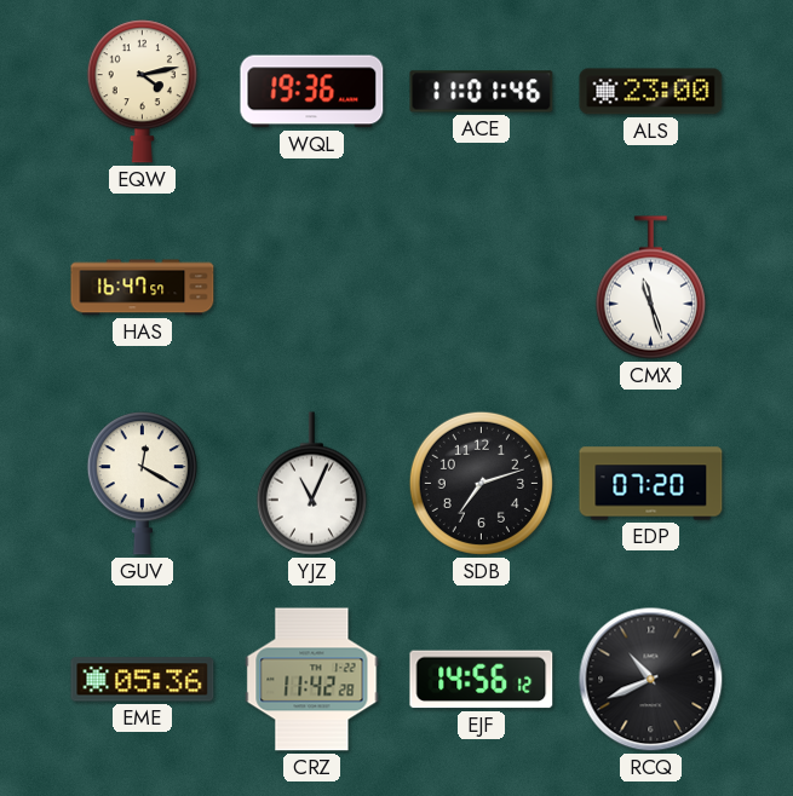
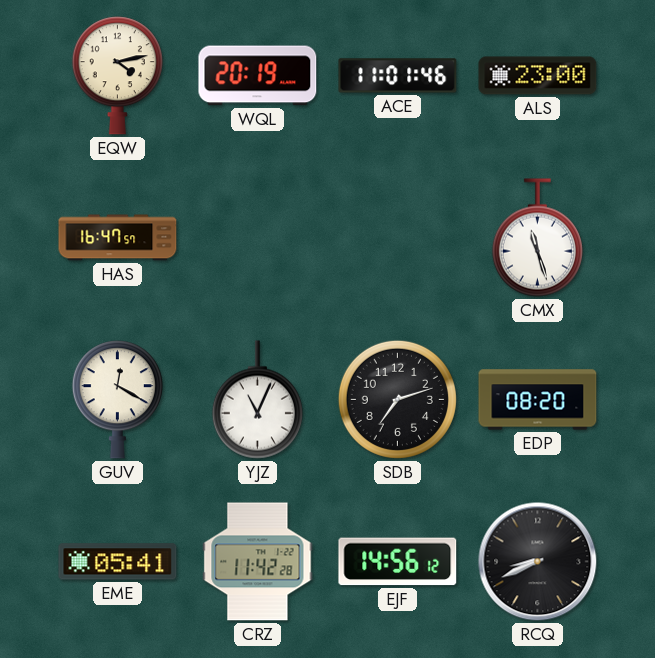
WQL: 19:36 -> 20:19
EDP: 07:20 -> 08:20
EME: 05:36 -> 05:41
RCQ: 10:41 -> 8:41
